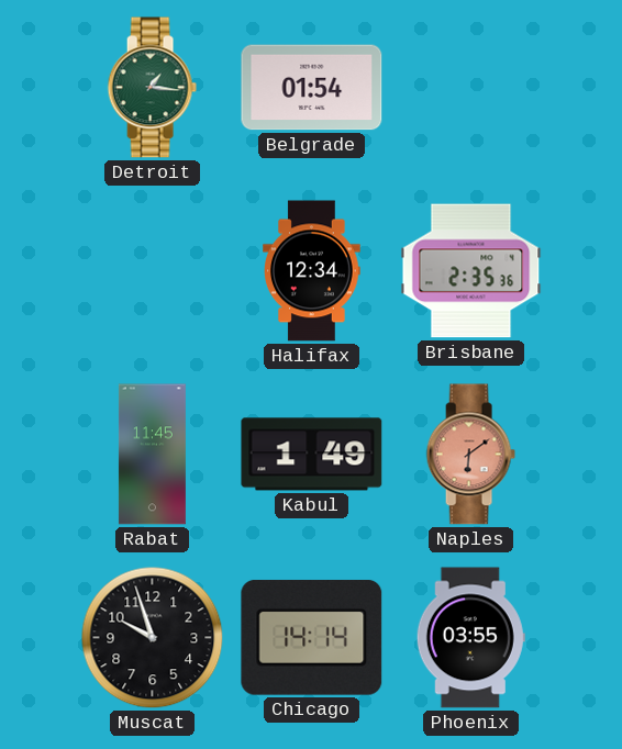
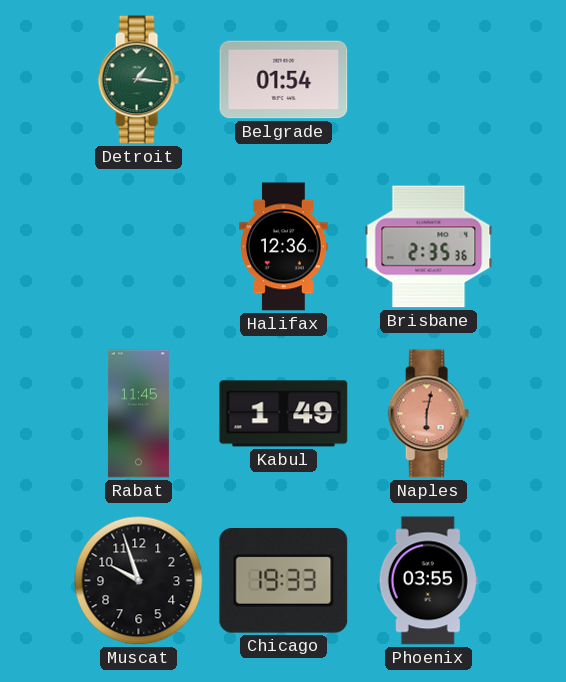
Halifax: 12:34 -> 12:36
Naples: 6:09 -> 6:02
Chicago: 14:14 -> 19:33
